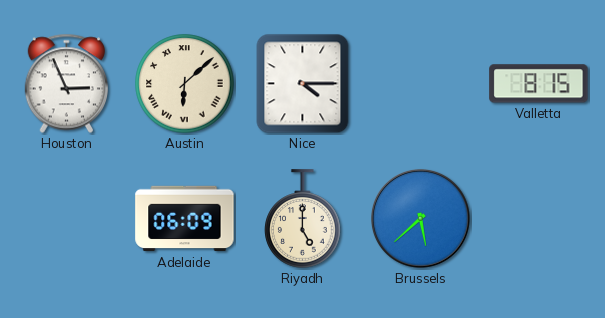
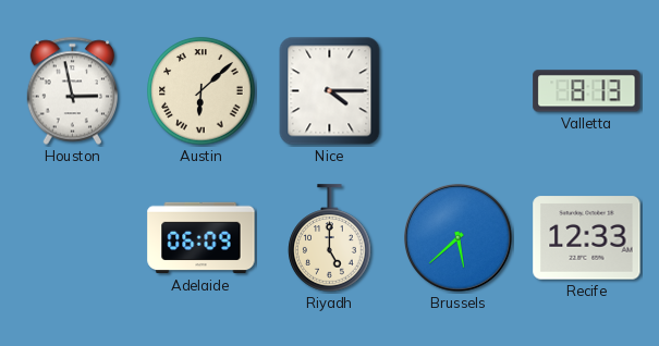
Houston: 2:56 -> 2:58
Valletta: 8:15 -> 8:13
Recife: none -> 12:33
